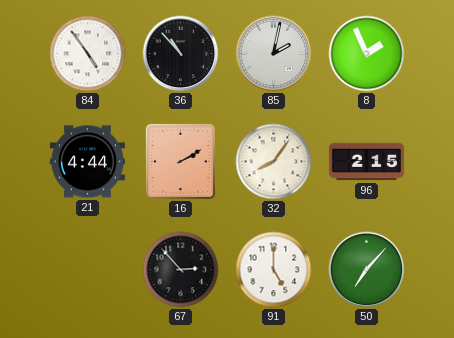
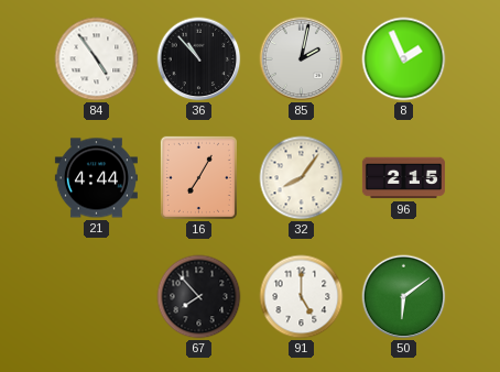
16: 2:10 -> 7:05
67: 2:53 -> 7:53
50: 7:07 -> 6:09
